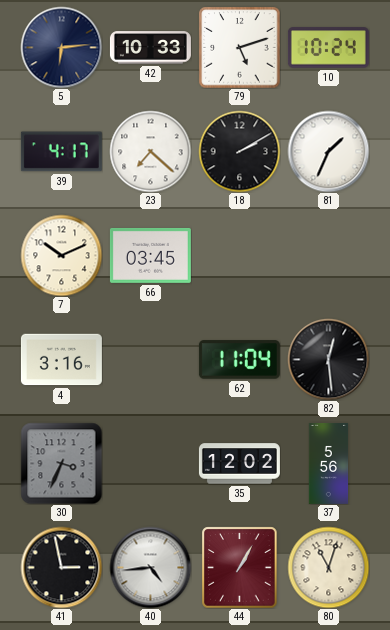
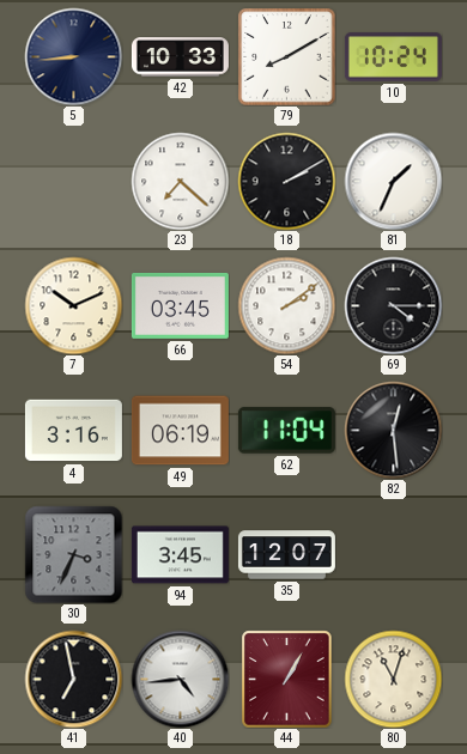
5: 6:14 -> 8:44
79: 5:12 -> 8:10
39: 4:17 -> none
54: none -> 2:09
69: none -> 4:15
49: none -> 06:19
94: none -> 3:45
35: 12:02 -> 12:07
37: 5:56 -> none
41: 2:58 -> 6:58
